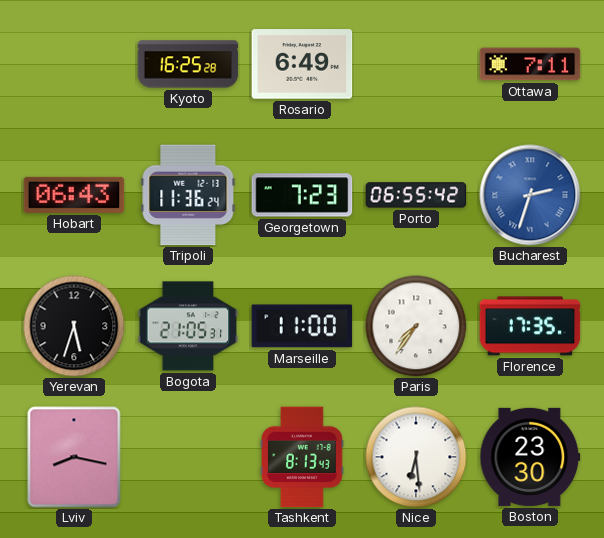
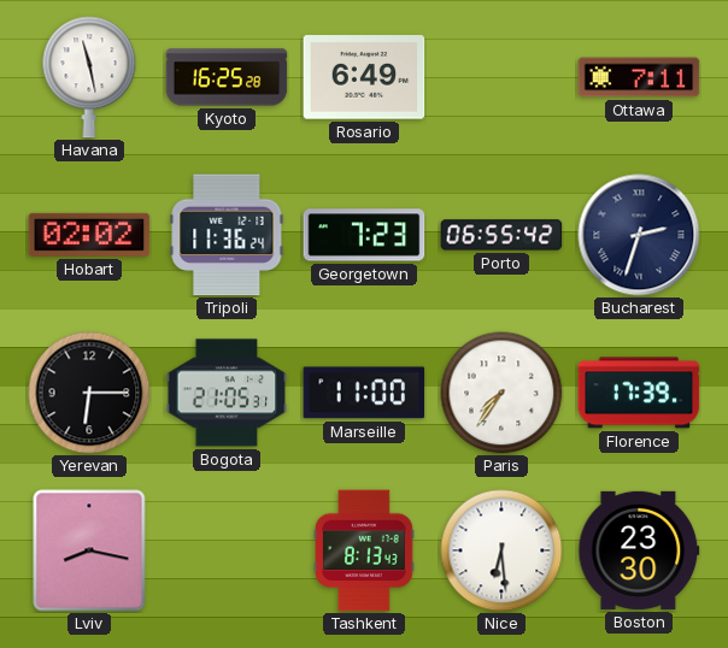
Havana: none -> 11:28
Hobart: 06:43 -> 02:02
Bucharest dial: blue -> navy
Yerevan: 5:33 -> 6:15
Florence: 17:35 -> 17:39
